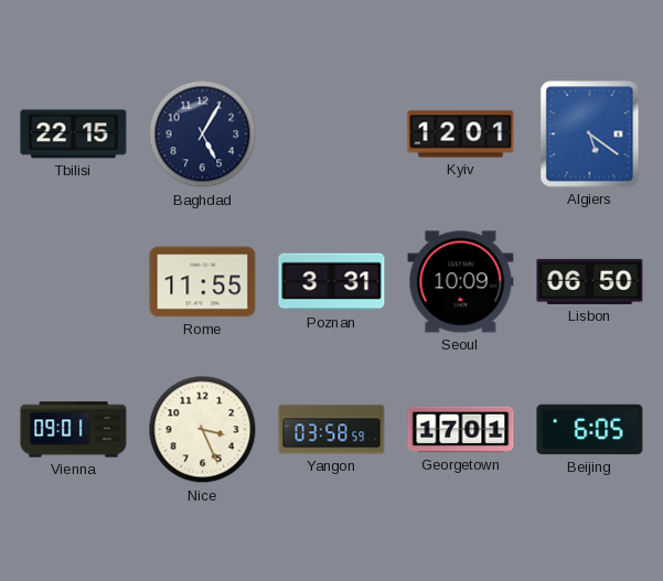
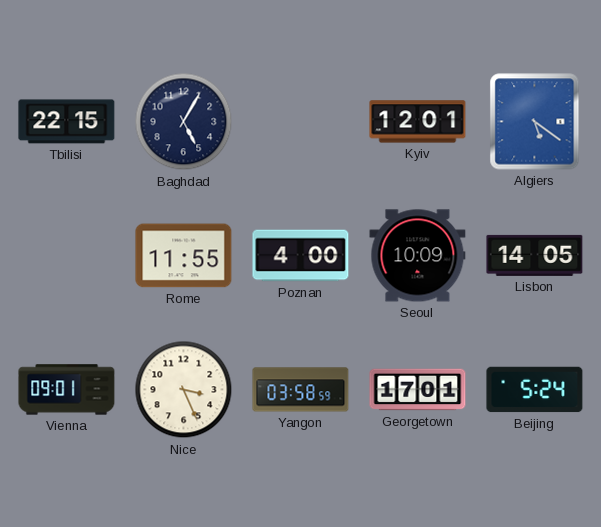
Poznan: 3:31 -> 4:00
Lisbon: 06:50 -> 14:05
Beijing: 6:05 -> 5:24
